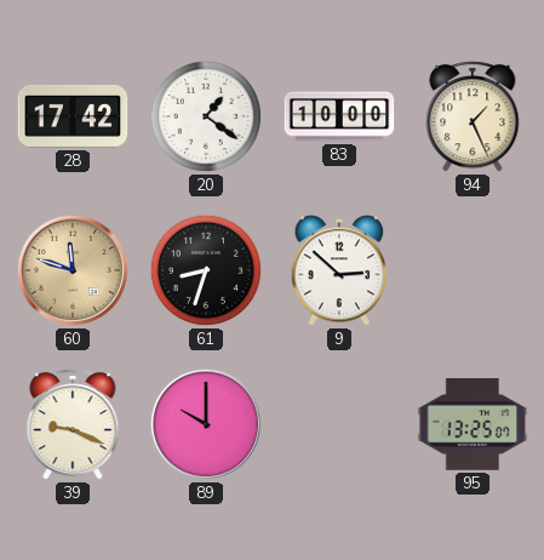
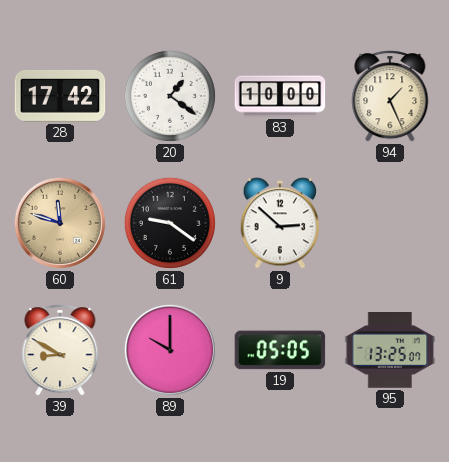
61: 8:33 -> 9:21
39: 9:19 -> 8:50
19: none -> 05:05
